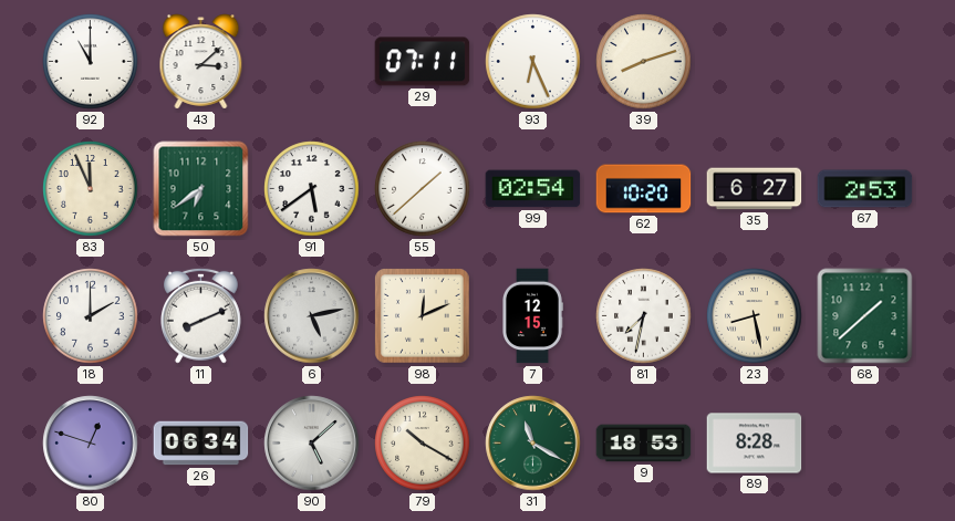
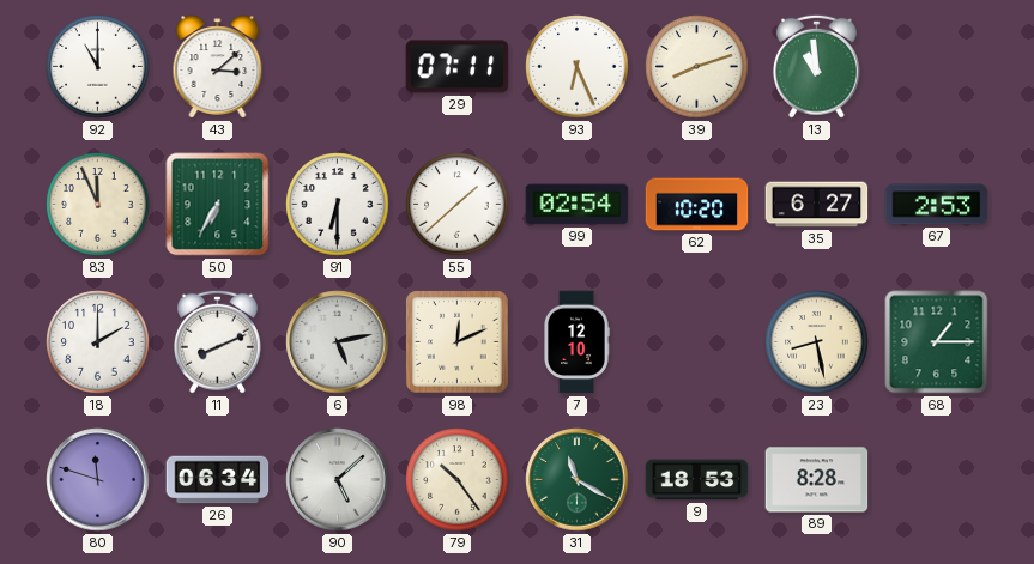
13: none -> 10:59
50: 6:39 -> 6:35
91: 5:39 -> 6:30
7: 12:15 -> 12:10
81: 7:32 -> none
68: 1:38 -> 1:15
80: 12:48 -> 11:48
79: 10:20 -> 10:24
